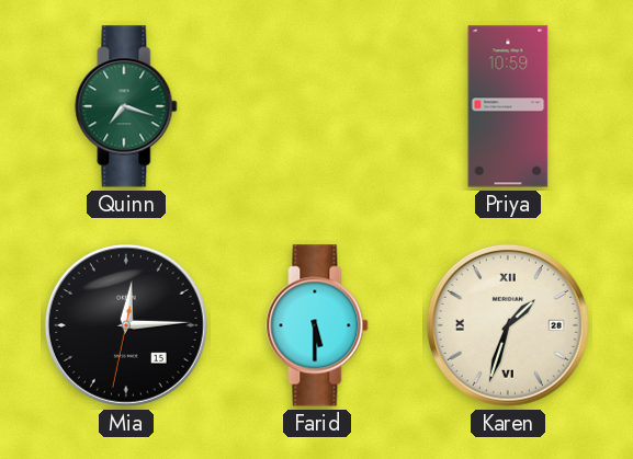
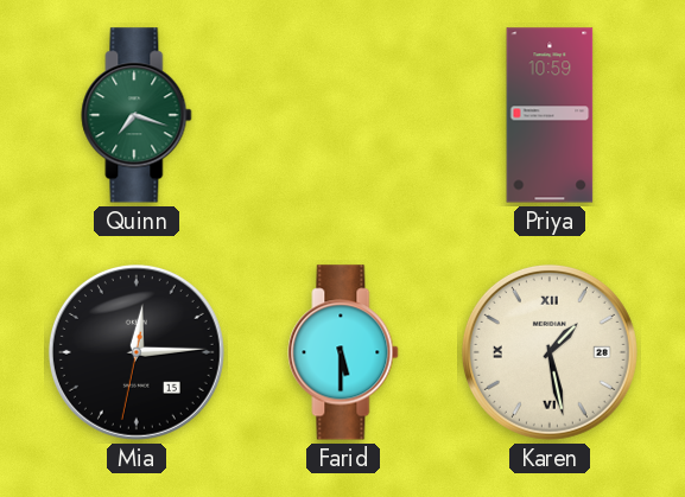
Karen: 1:33 -> 1:28
